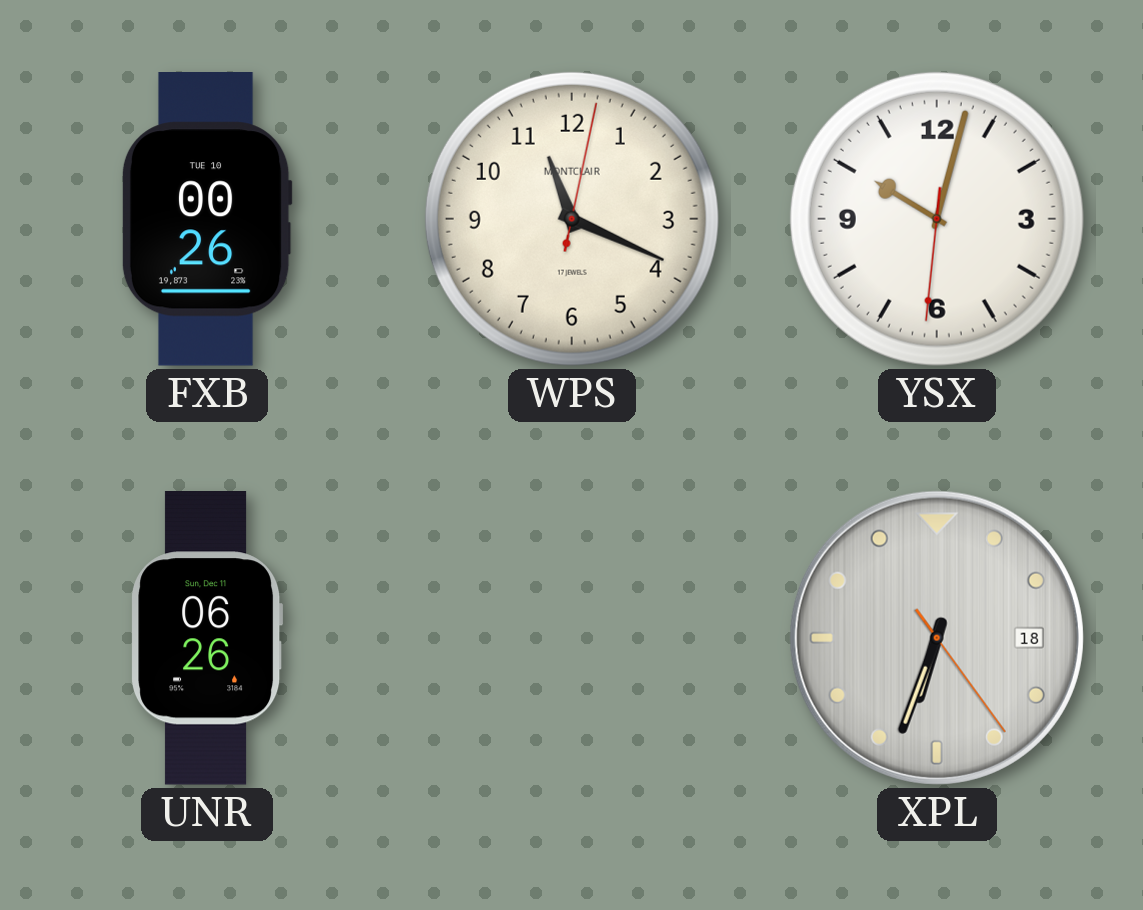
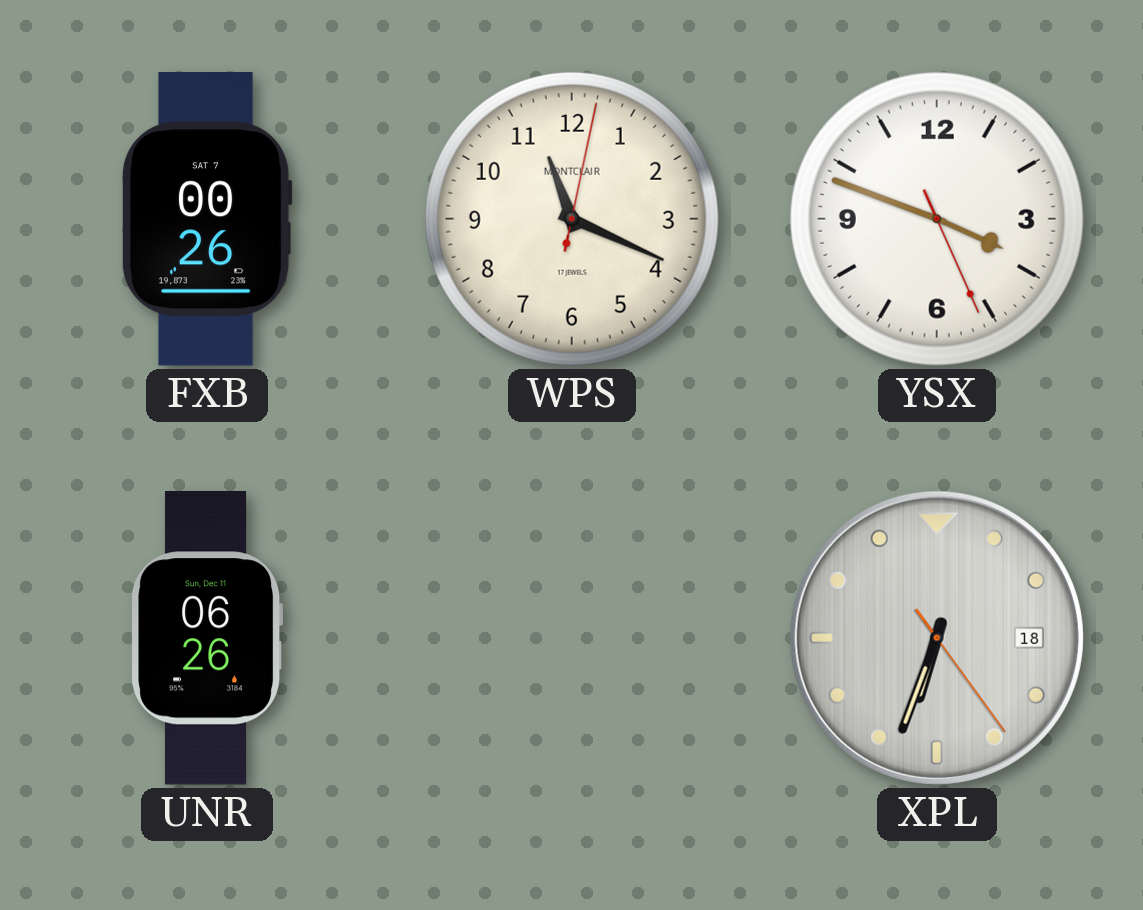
FXB date: TUE 10 -> SAT 7
YSX: 10:02 -> 3:48
